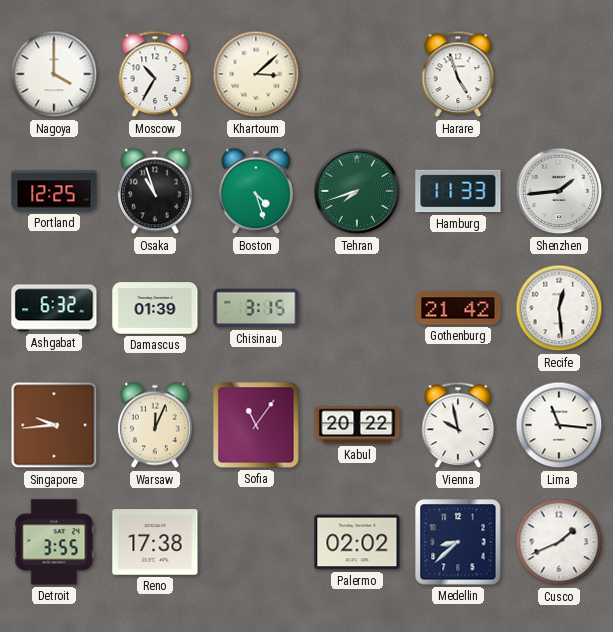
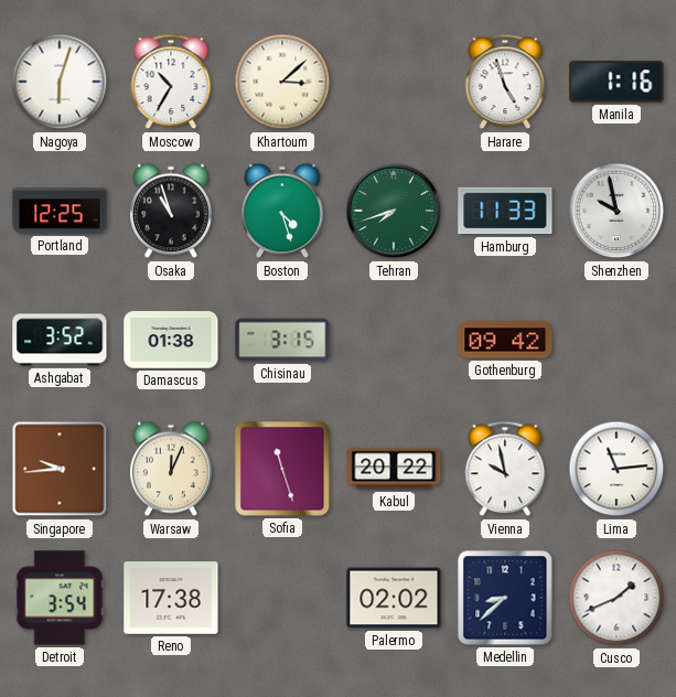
Nagoya: 4:00 -> 6:03
Manila: none -> 1:16
Shenzhen: 1:44 -> 9:58
Ashgabat: 6:32 -> 3:52
Damascus: 01:39 -> 01:38
Gothenburg: 21:42 -> 09:42
Recife: 12:29 -> none
Sofia: 11:06 -> 11:27
Lima: 11:16 -> 11:14
Detroit: 3:55 -> 3:54
